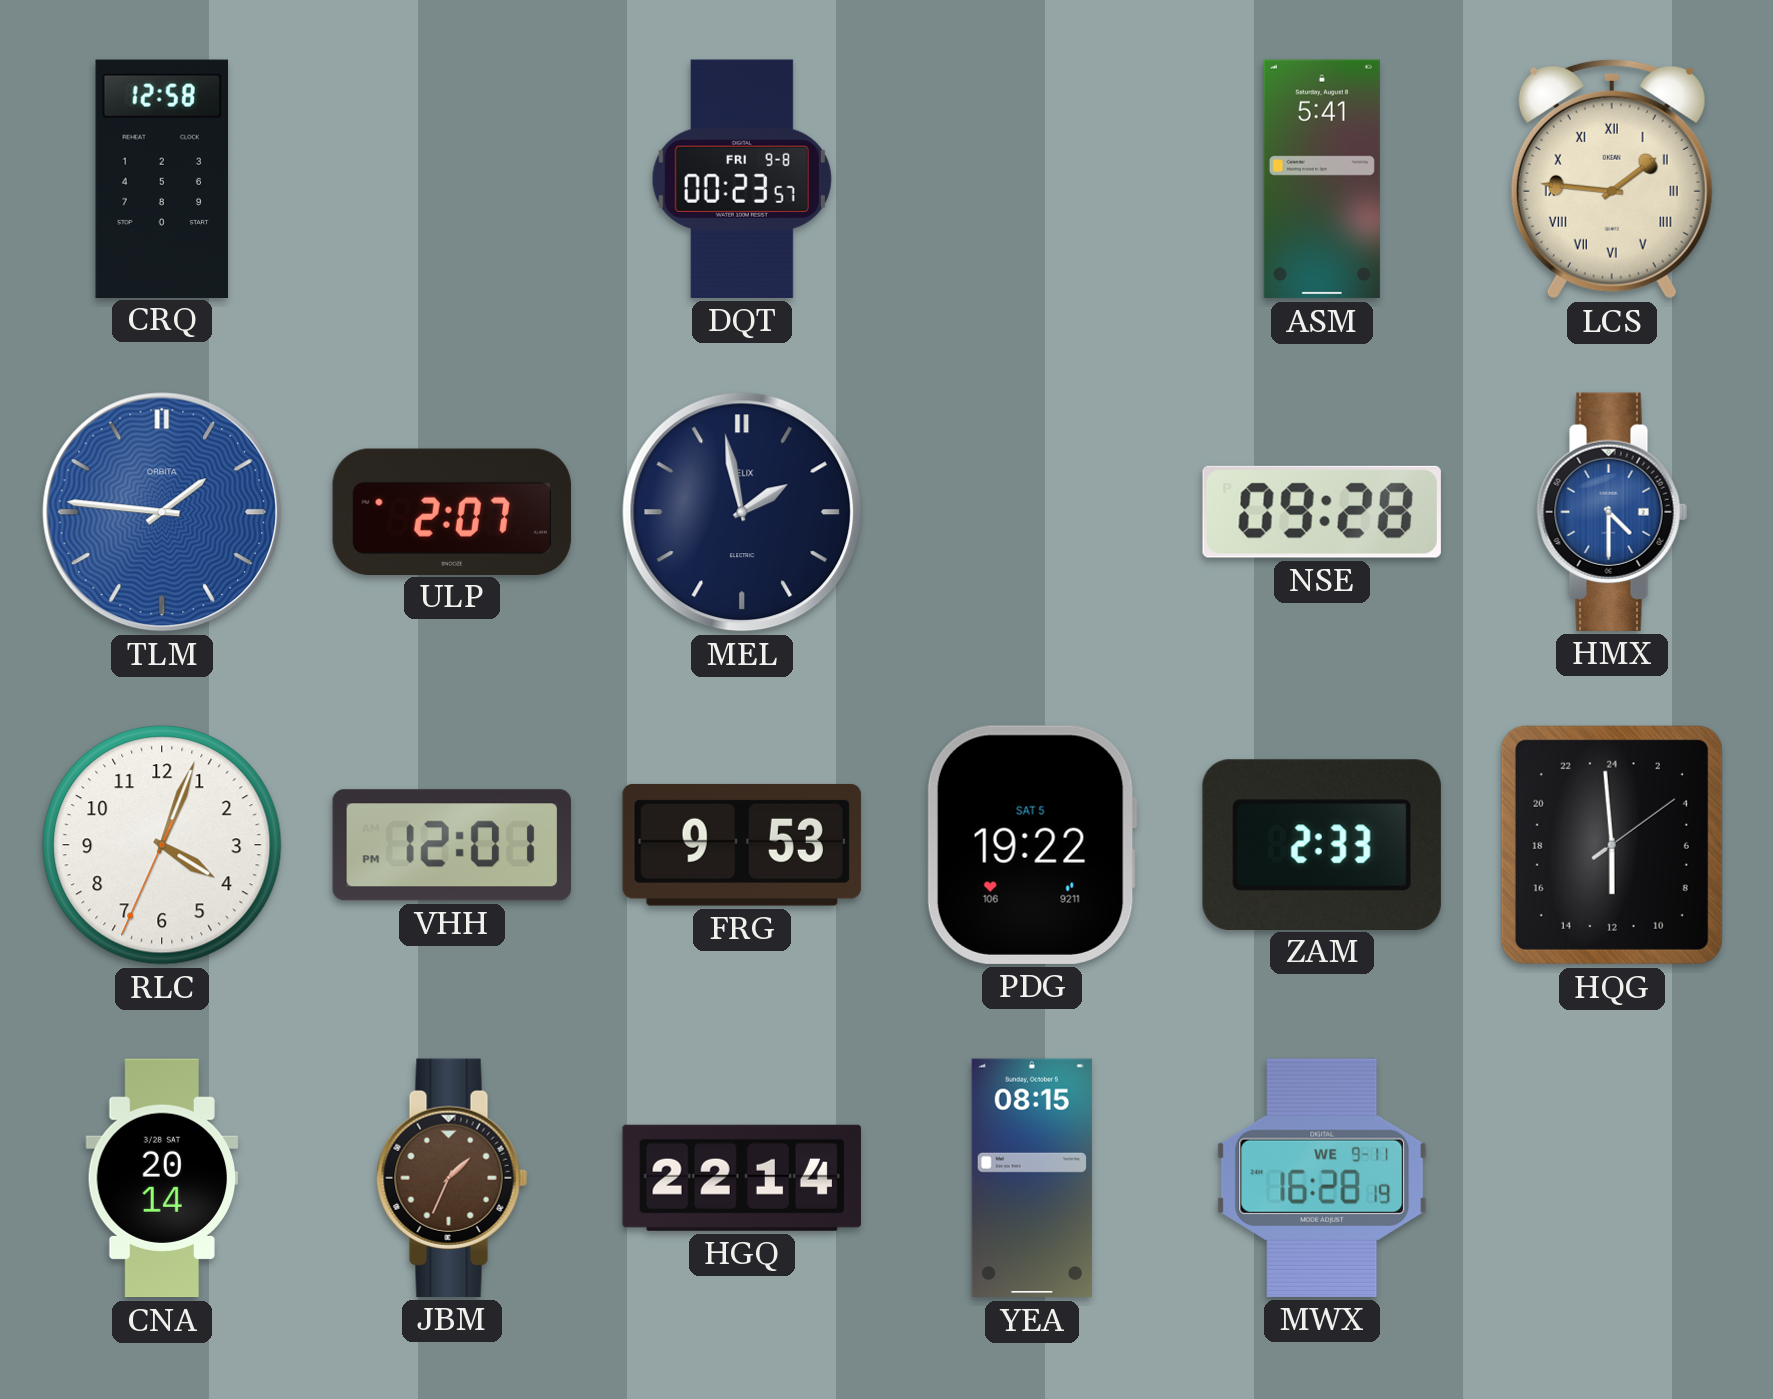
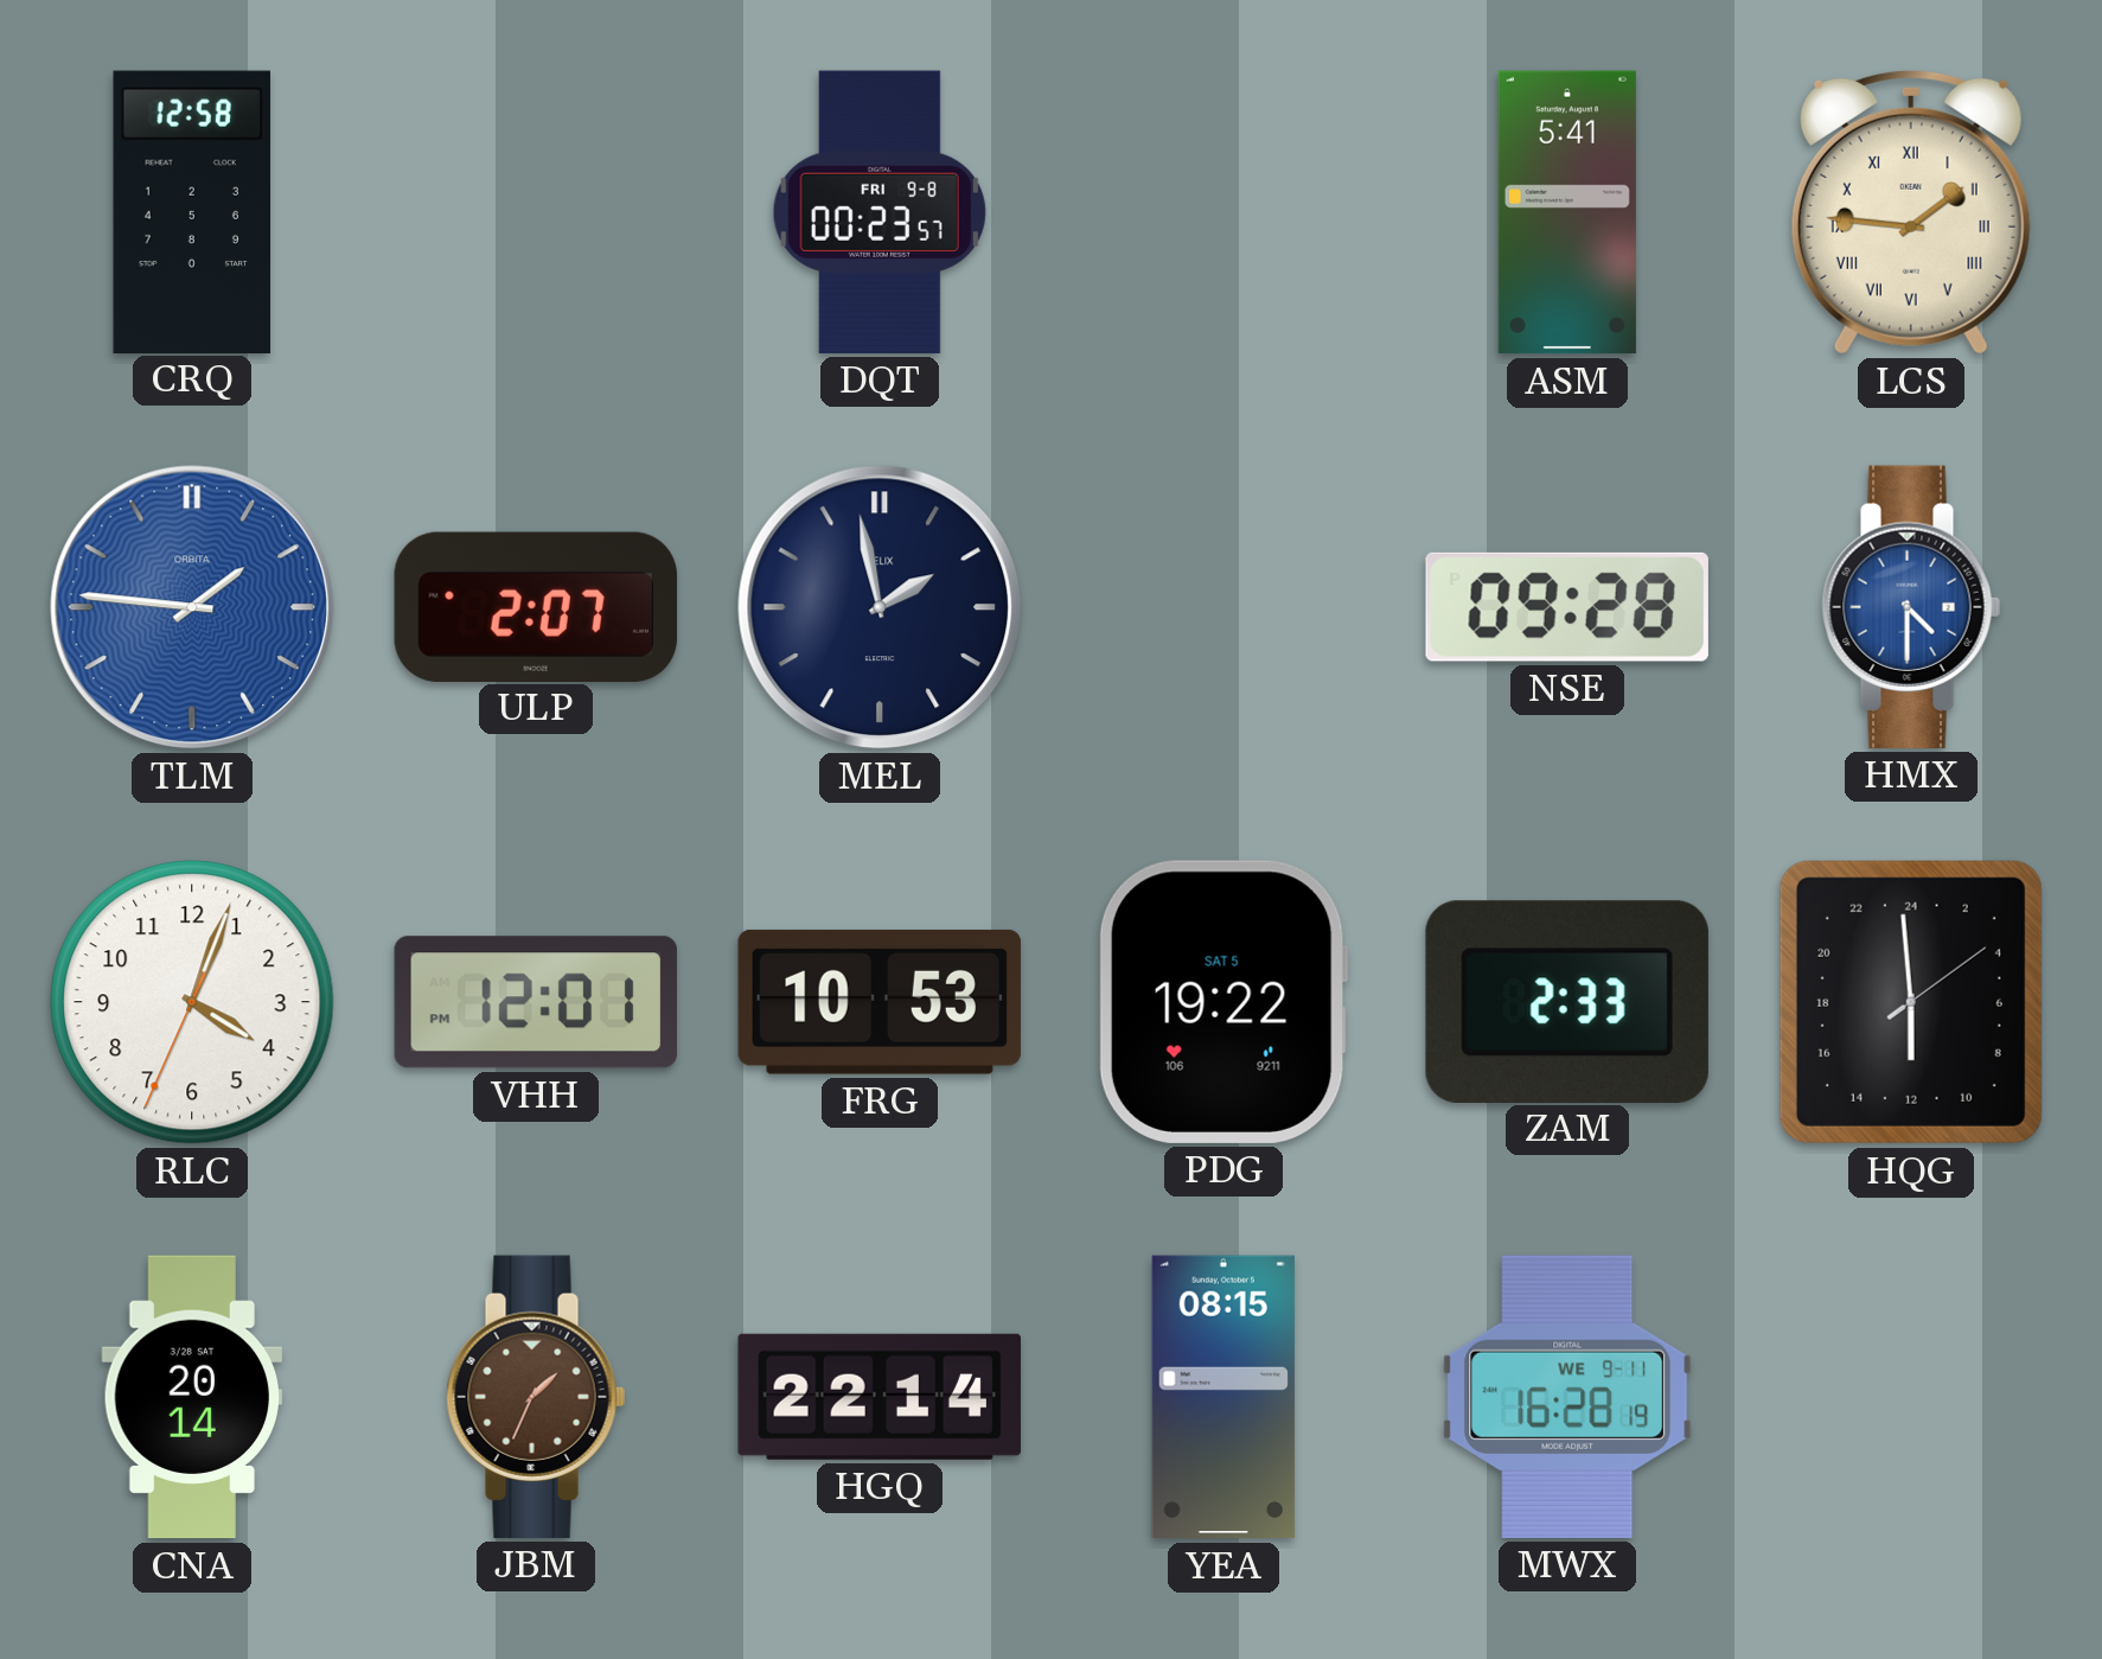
FRG: 9:53 -> 10:53
